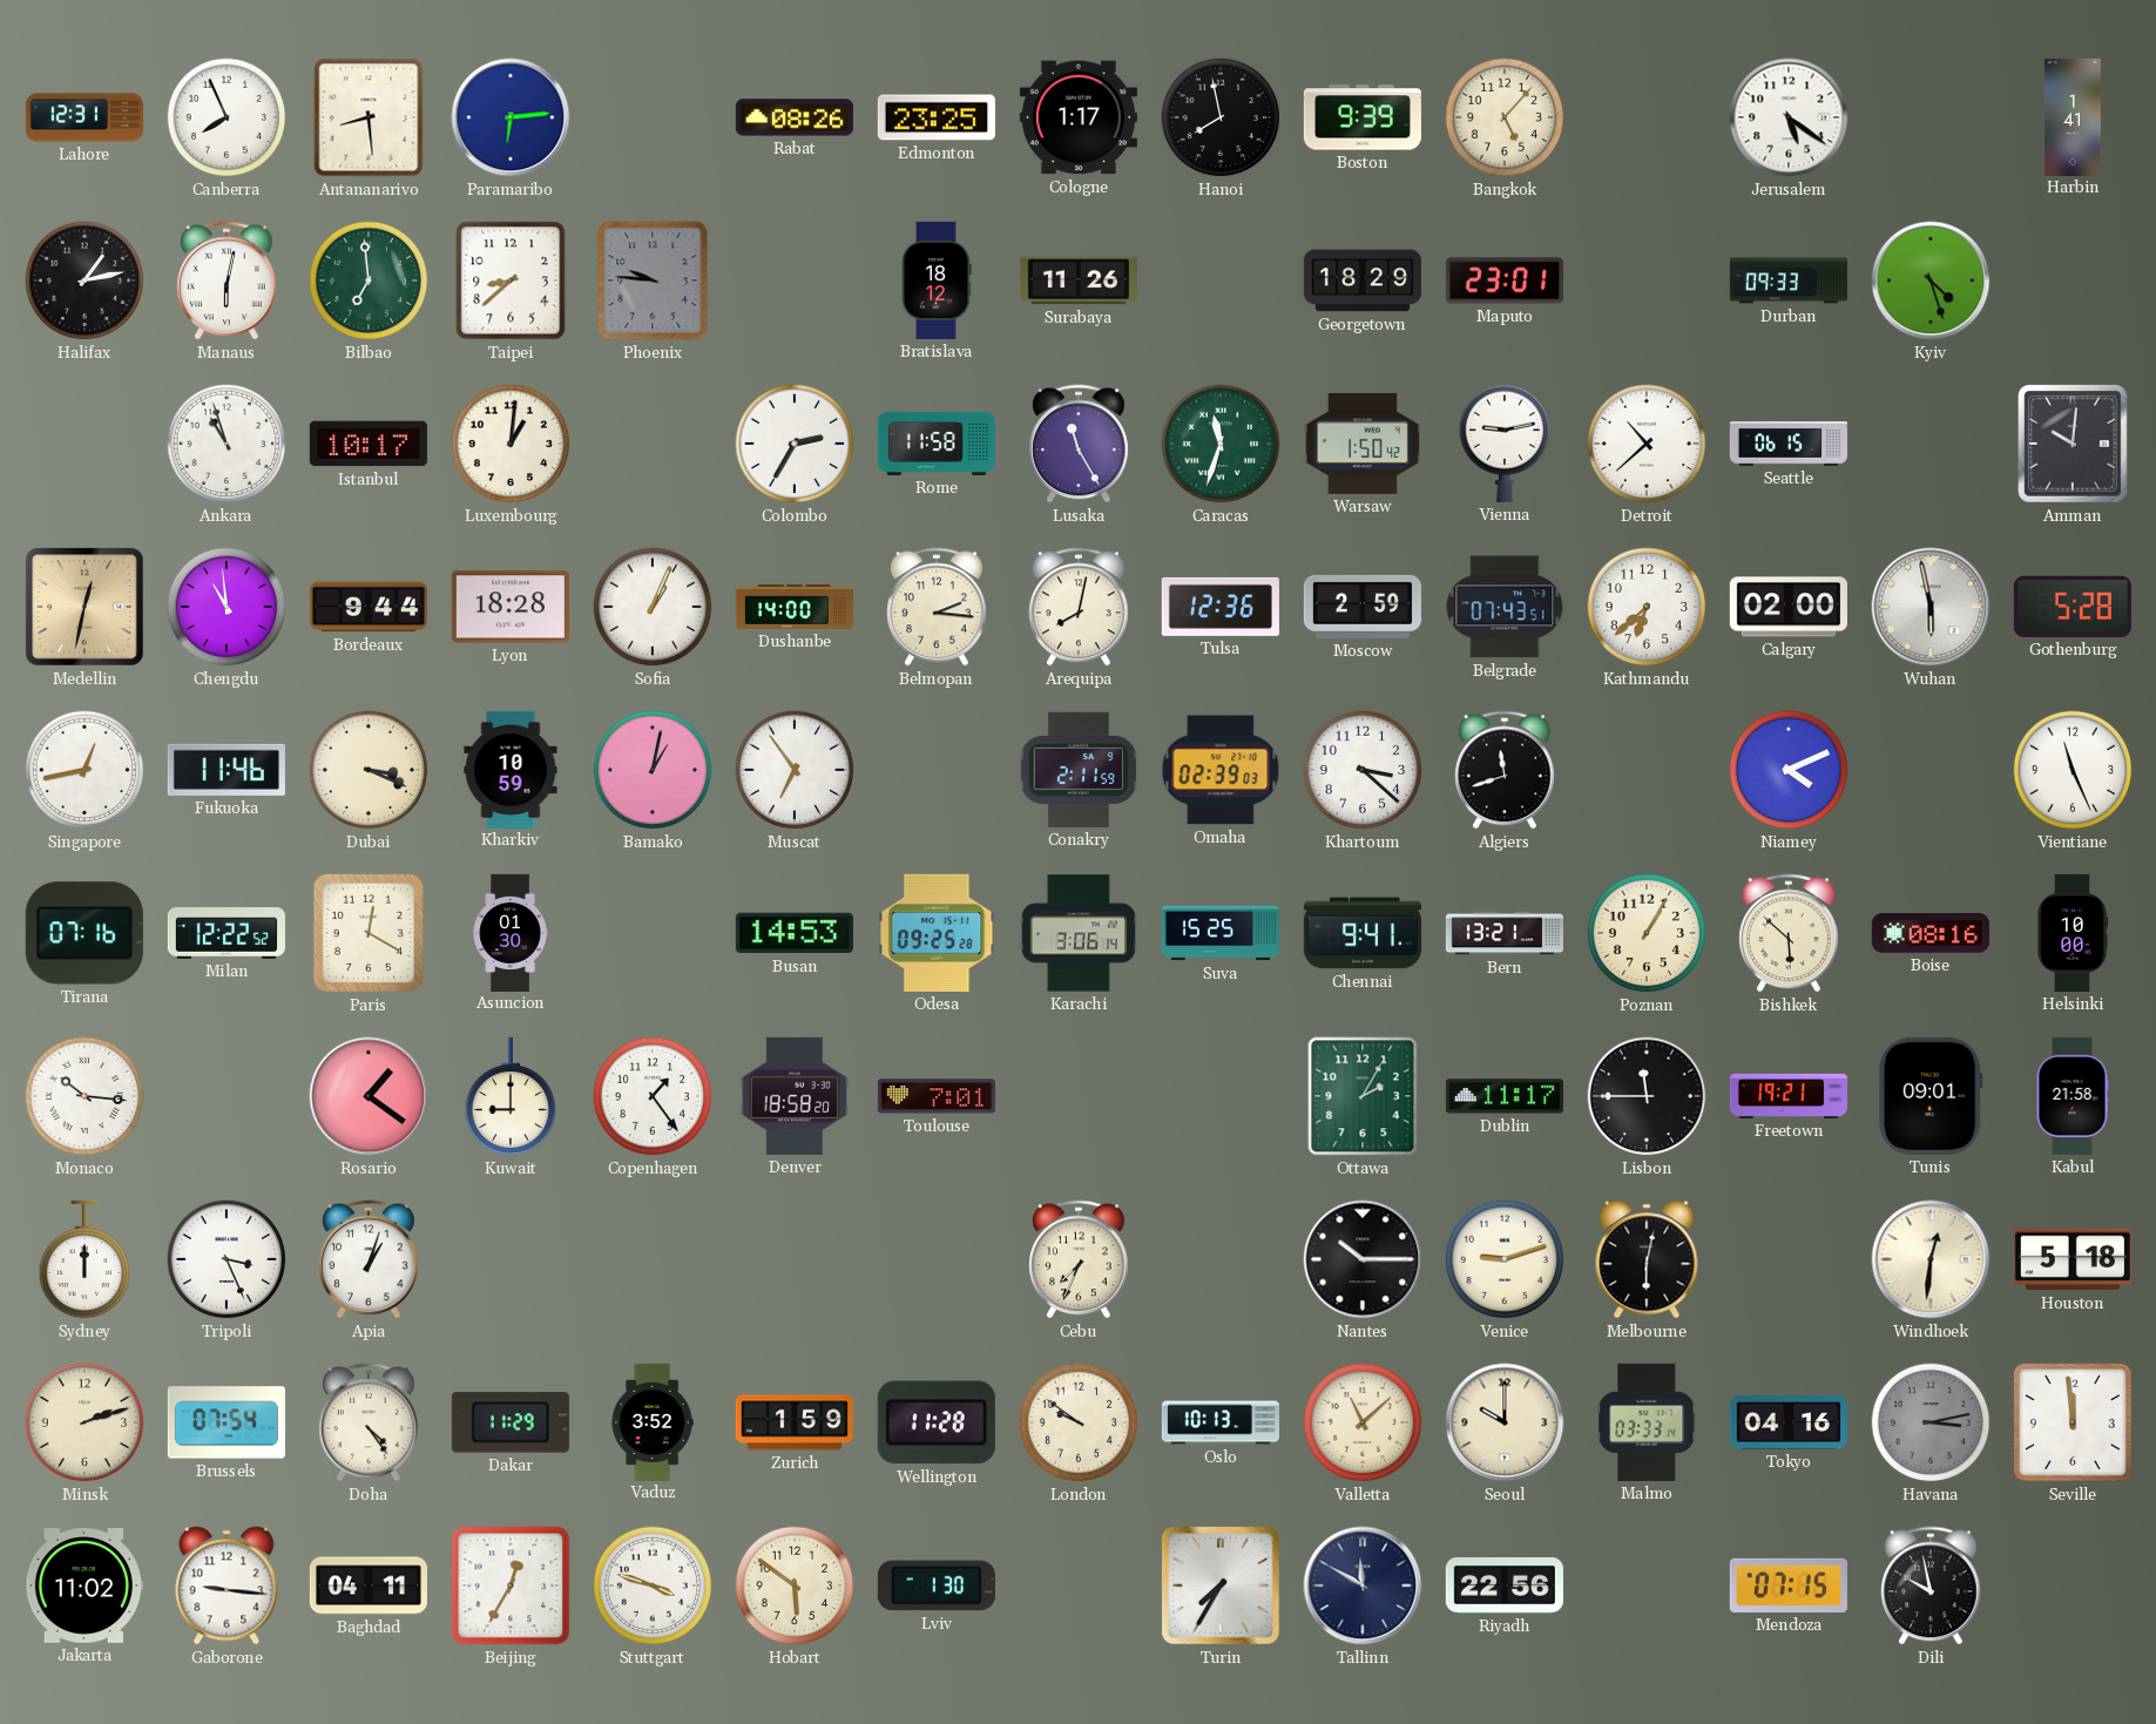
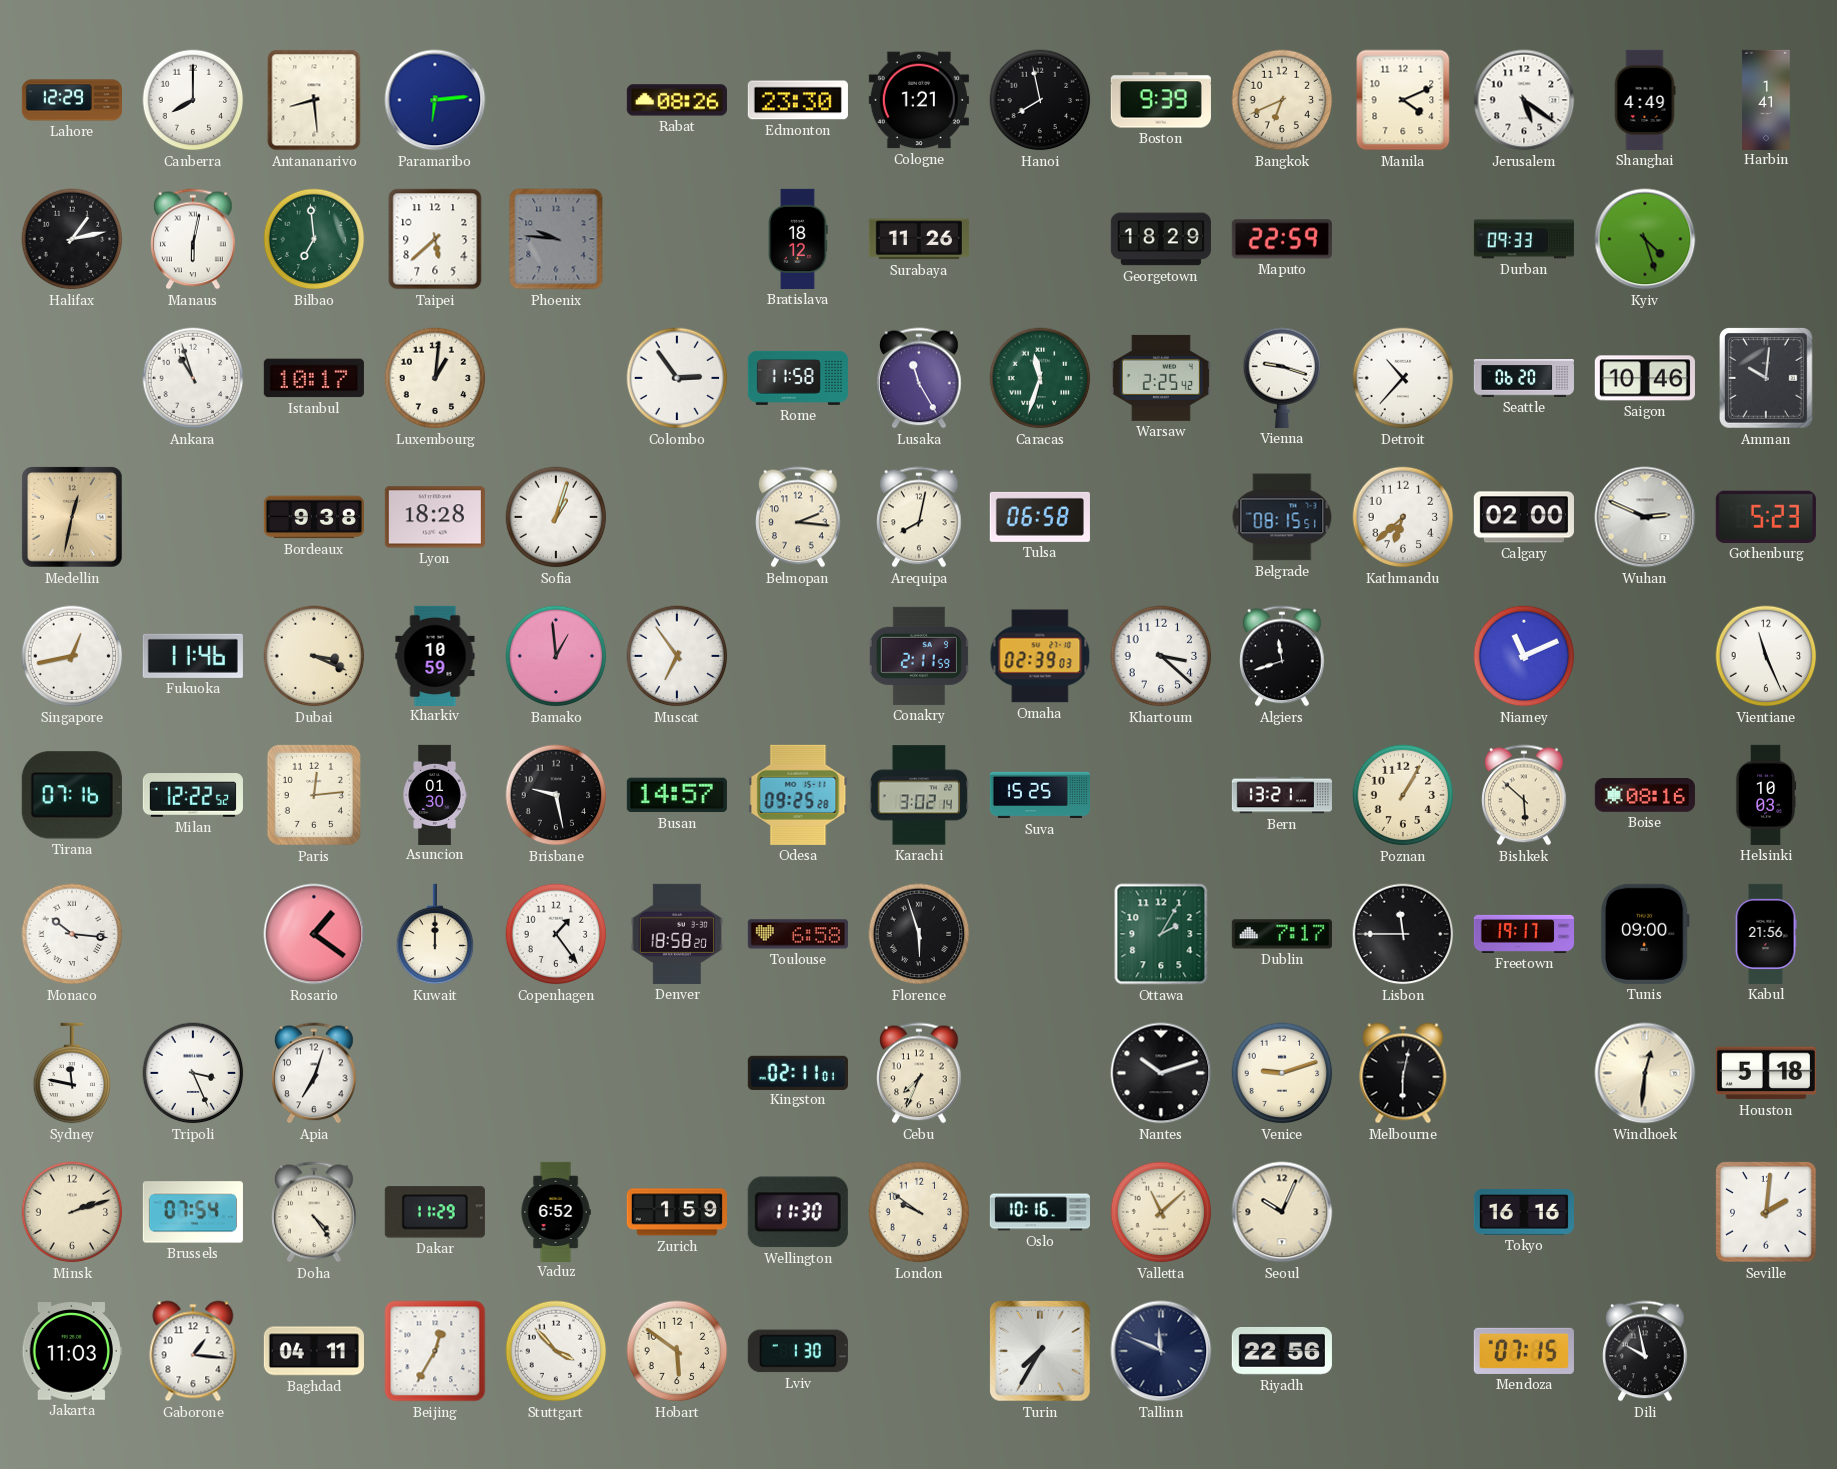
Lahore: 12:31 -> 12:29
Canberra: 7:56 -> 8:00
Edmonton: 23:25 -> 23:30
Cologne: 1:17 -> 1:21
Bangkok: 5:07 -> 6:41
Manila: none -> 4:11
Shanghai: none -> 4:49
Taipei: 8:38 -> 5:38
Maputo: 23:01 -> 22:59
Colombo: 2:35 -> 2:54
Warsaw: 1:50 -> 2:25
Vienna: 9:13 -> 9:18
Detroit: 10:38 -> 10:37
Seattle: 06:15 -> 06:20
Saigon: none -> 10:46
Chengdu: 10:59 -> none
Bordeaux: 9:44 -> 9:38
Sofia: 1:04 -> 1:03
Dushanbe: 14:00 -> none
Tulsa: 12:36 -> 06:58
Moscow: 2:59 -> none
Belgrade: 07:43 -> 08:15
Wuhan: 5:58 -> 2:49
Gothenburg: 5:28 -> 5:23
Bamako: 1:02 -> 12:59
Niamey: 4:11 -> 11:11
Paris: 12:20 -> 12:14
Brisbane: none -> 9:28
Busan: 14:53 -> 14:57
Karachi: 3:06 -> 3:02
Chennai: 9:41 -> none
Helsinki: 10:00 -> 10:03
Kuwait: 9:00 -> 12:00
Toulouse: 7:01 -> 6:58
Florence: none -> 5:57
Dublin: 11:17 -> 7:17
Freetown: 19:21 -> 19:17
Tunis: 09:01 -> 09:00
Kabul: 21:58 -> 21:56
Sydney: 12:00 -> 11:47
Apia: 1:03 -> 7:03
Kingston: none -> 02:11
Nantes: 10:15 -> 10:12
Vaduz: 3:52 -> 6:52
Wellington: 11:28 -> 11:30
Oslo: 10:13 -> 10:16
Seoul: 10:00 -> 10:04
Malmo: 03:33 -> none
Tokyo: 04:16 -> 16:16
Havana: 3:13 -> none
Seville: 11:59 -> 2:01
Jakarta: 11:02 -> 11:03
Gaborone: 9:16 -> 1:16
Stuttgart: 3:48 -> 3:53
Tallinn: 11:50 -> 11:49
